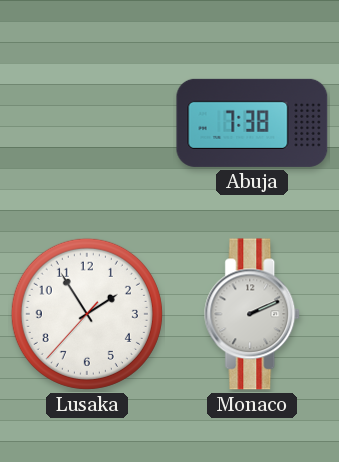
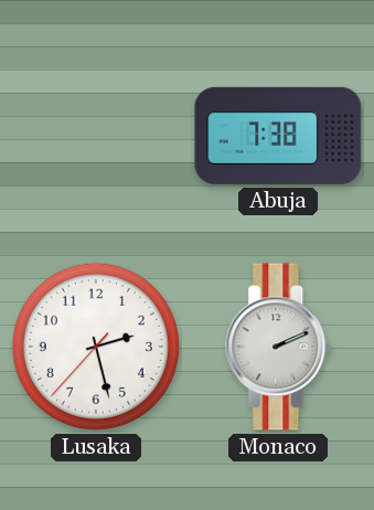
Lusaka: 1:54 -> 2:27
